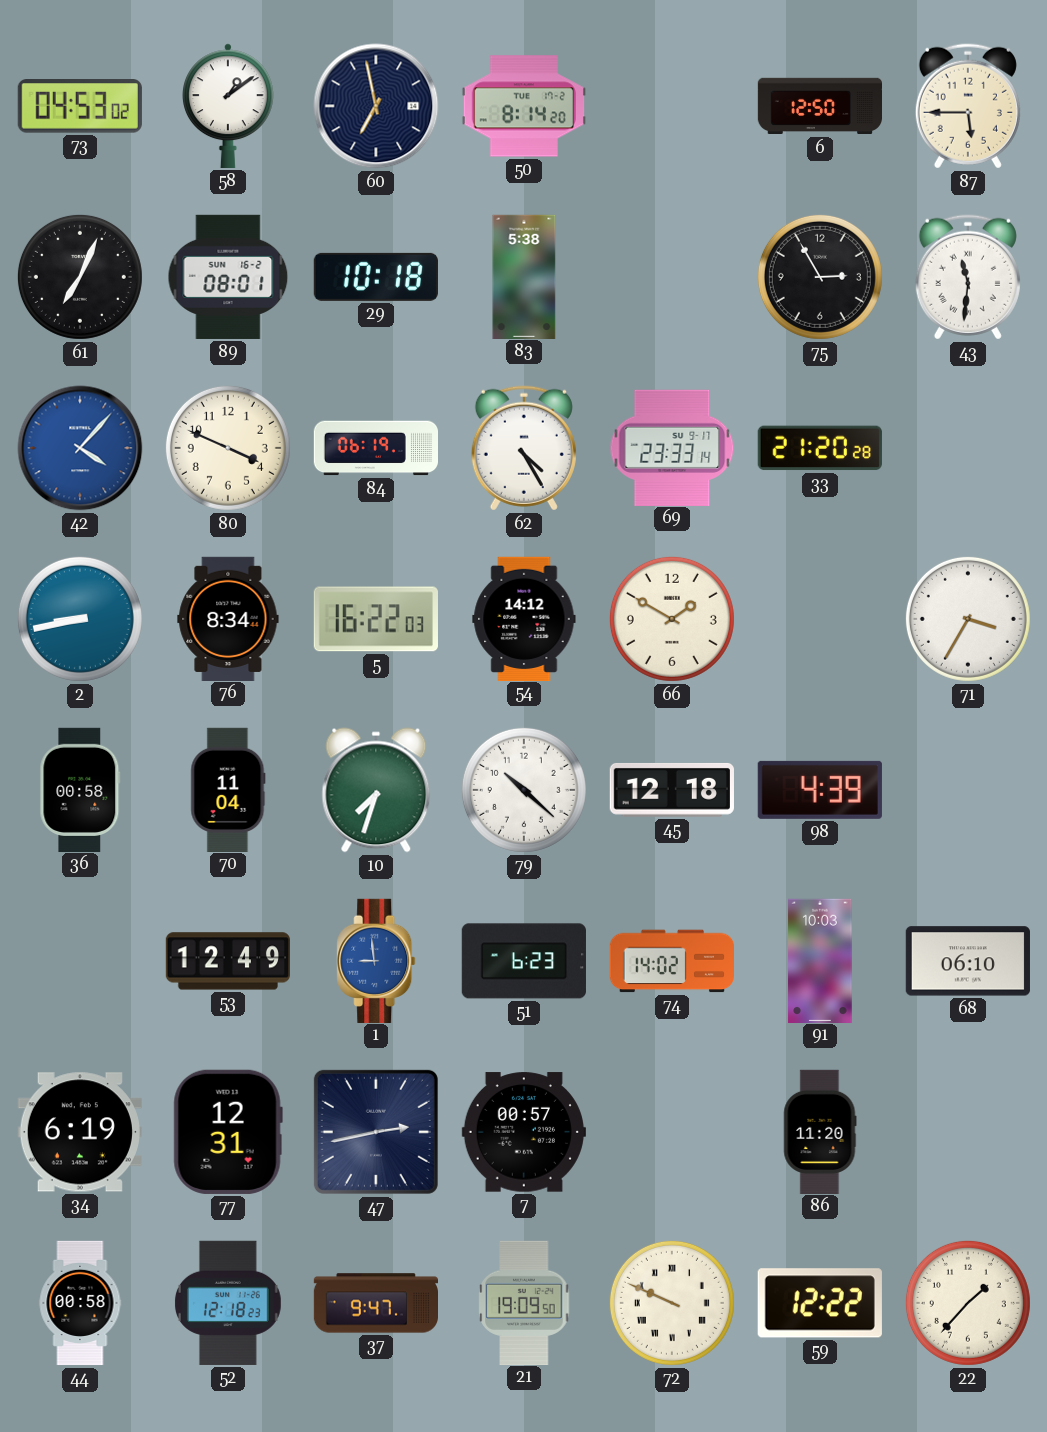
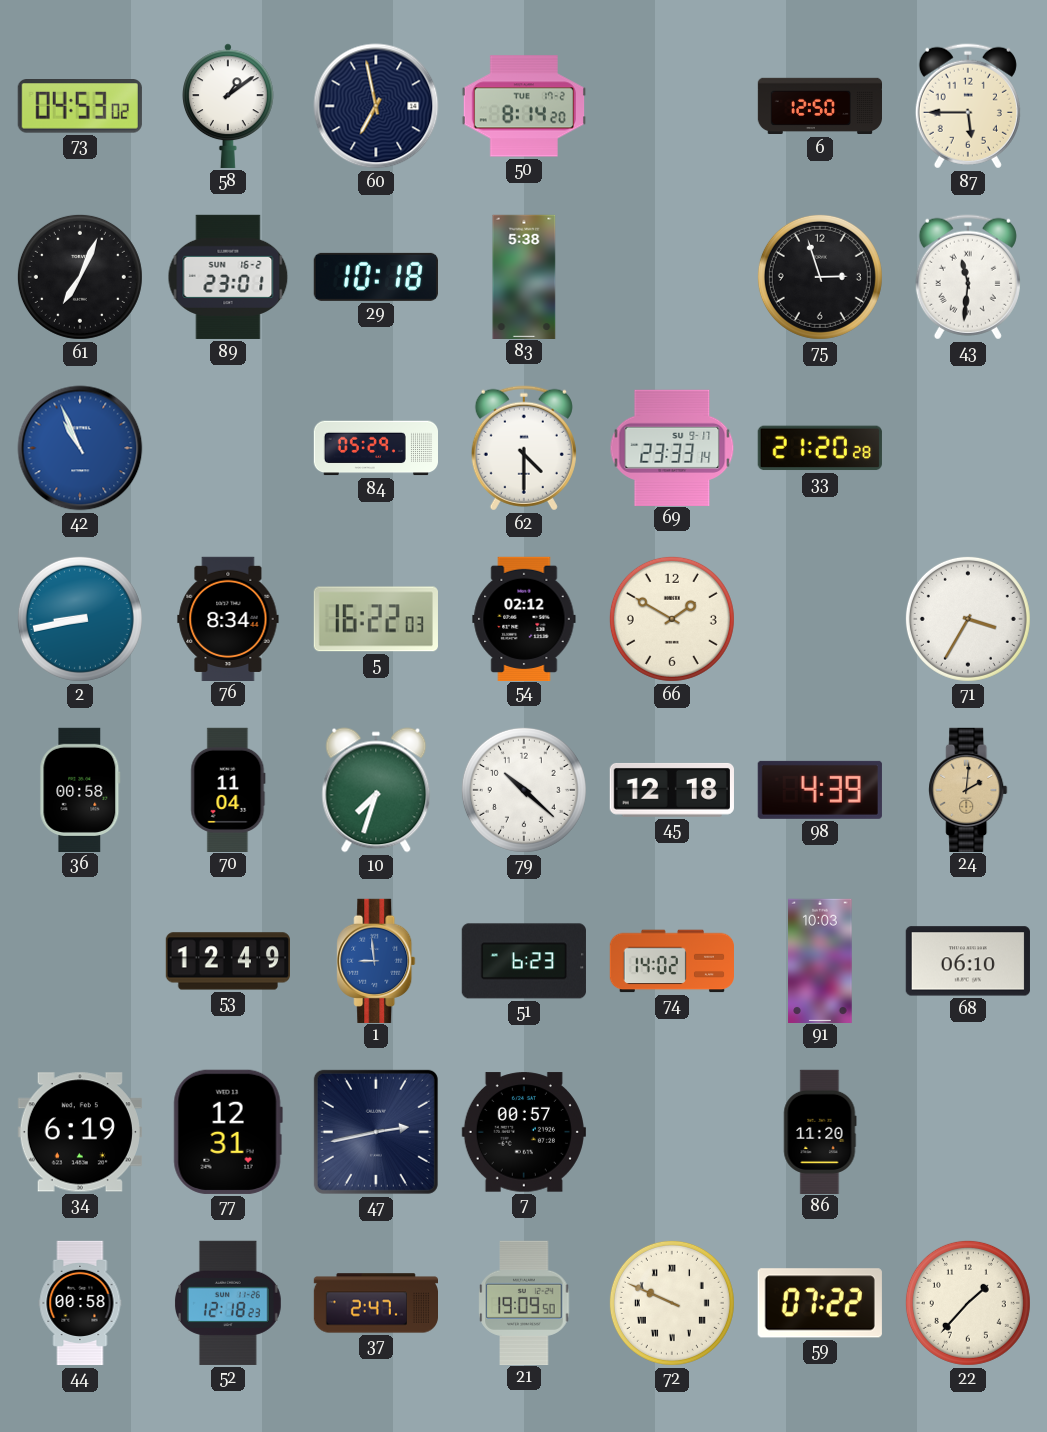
89: 08:01 -> 23:01
75: 2:55 -> 2:57
42: 4:07 -> 10:56
80: 3:49 -> none
84: 06:19 -> 05:29
62: 4:25 -> 4:30
54: 14:12 -> 02:12
24: none -> 2:01
37: 9:47 -> 2:47
59: 12:22 -> 07:22
